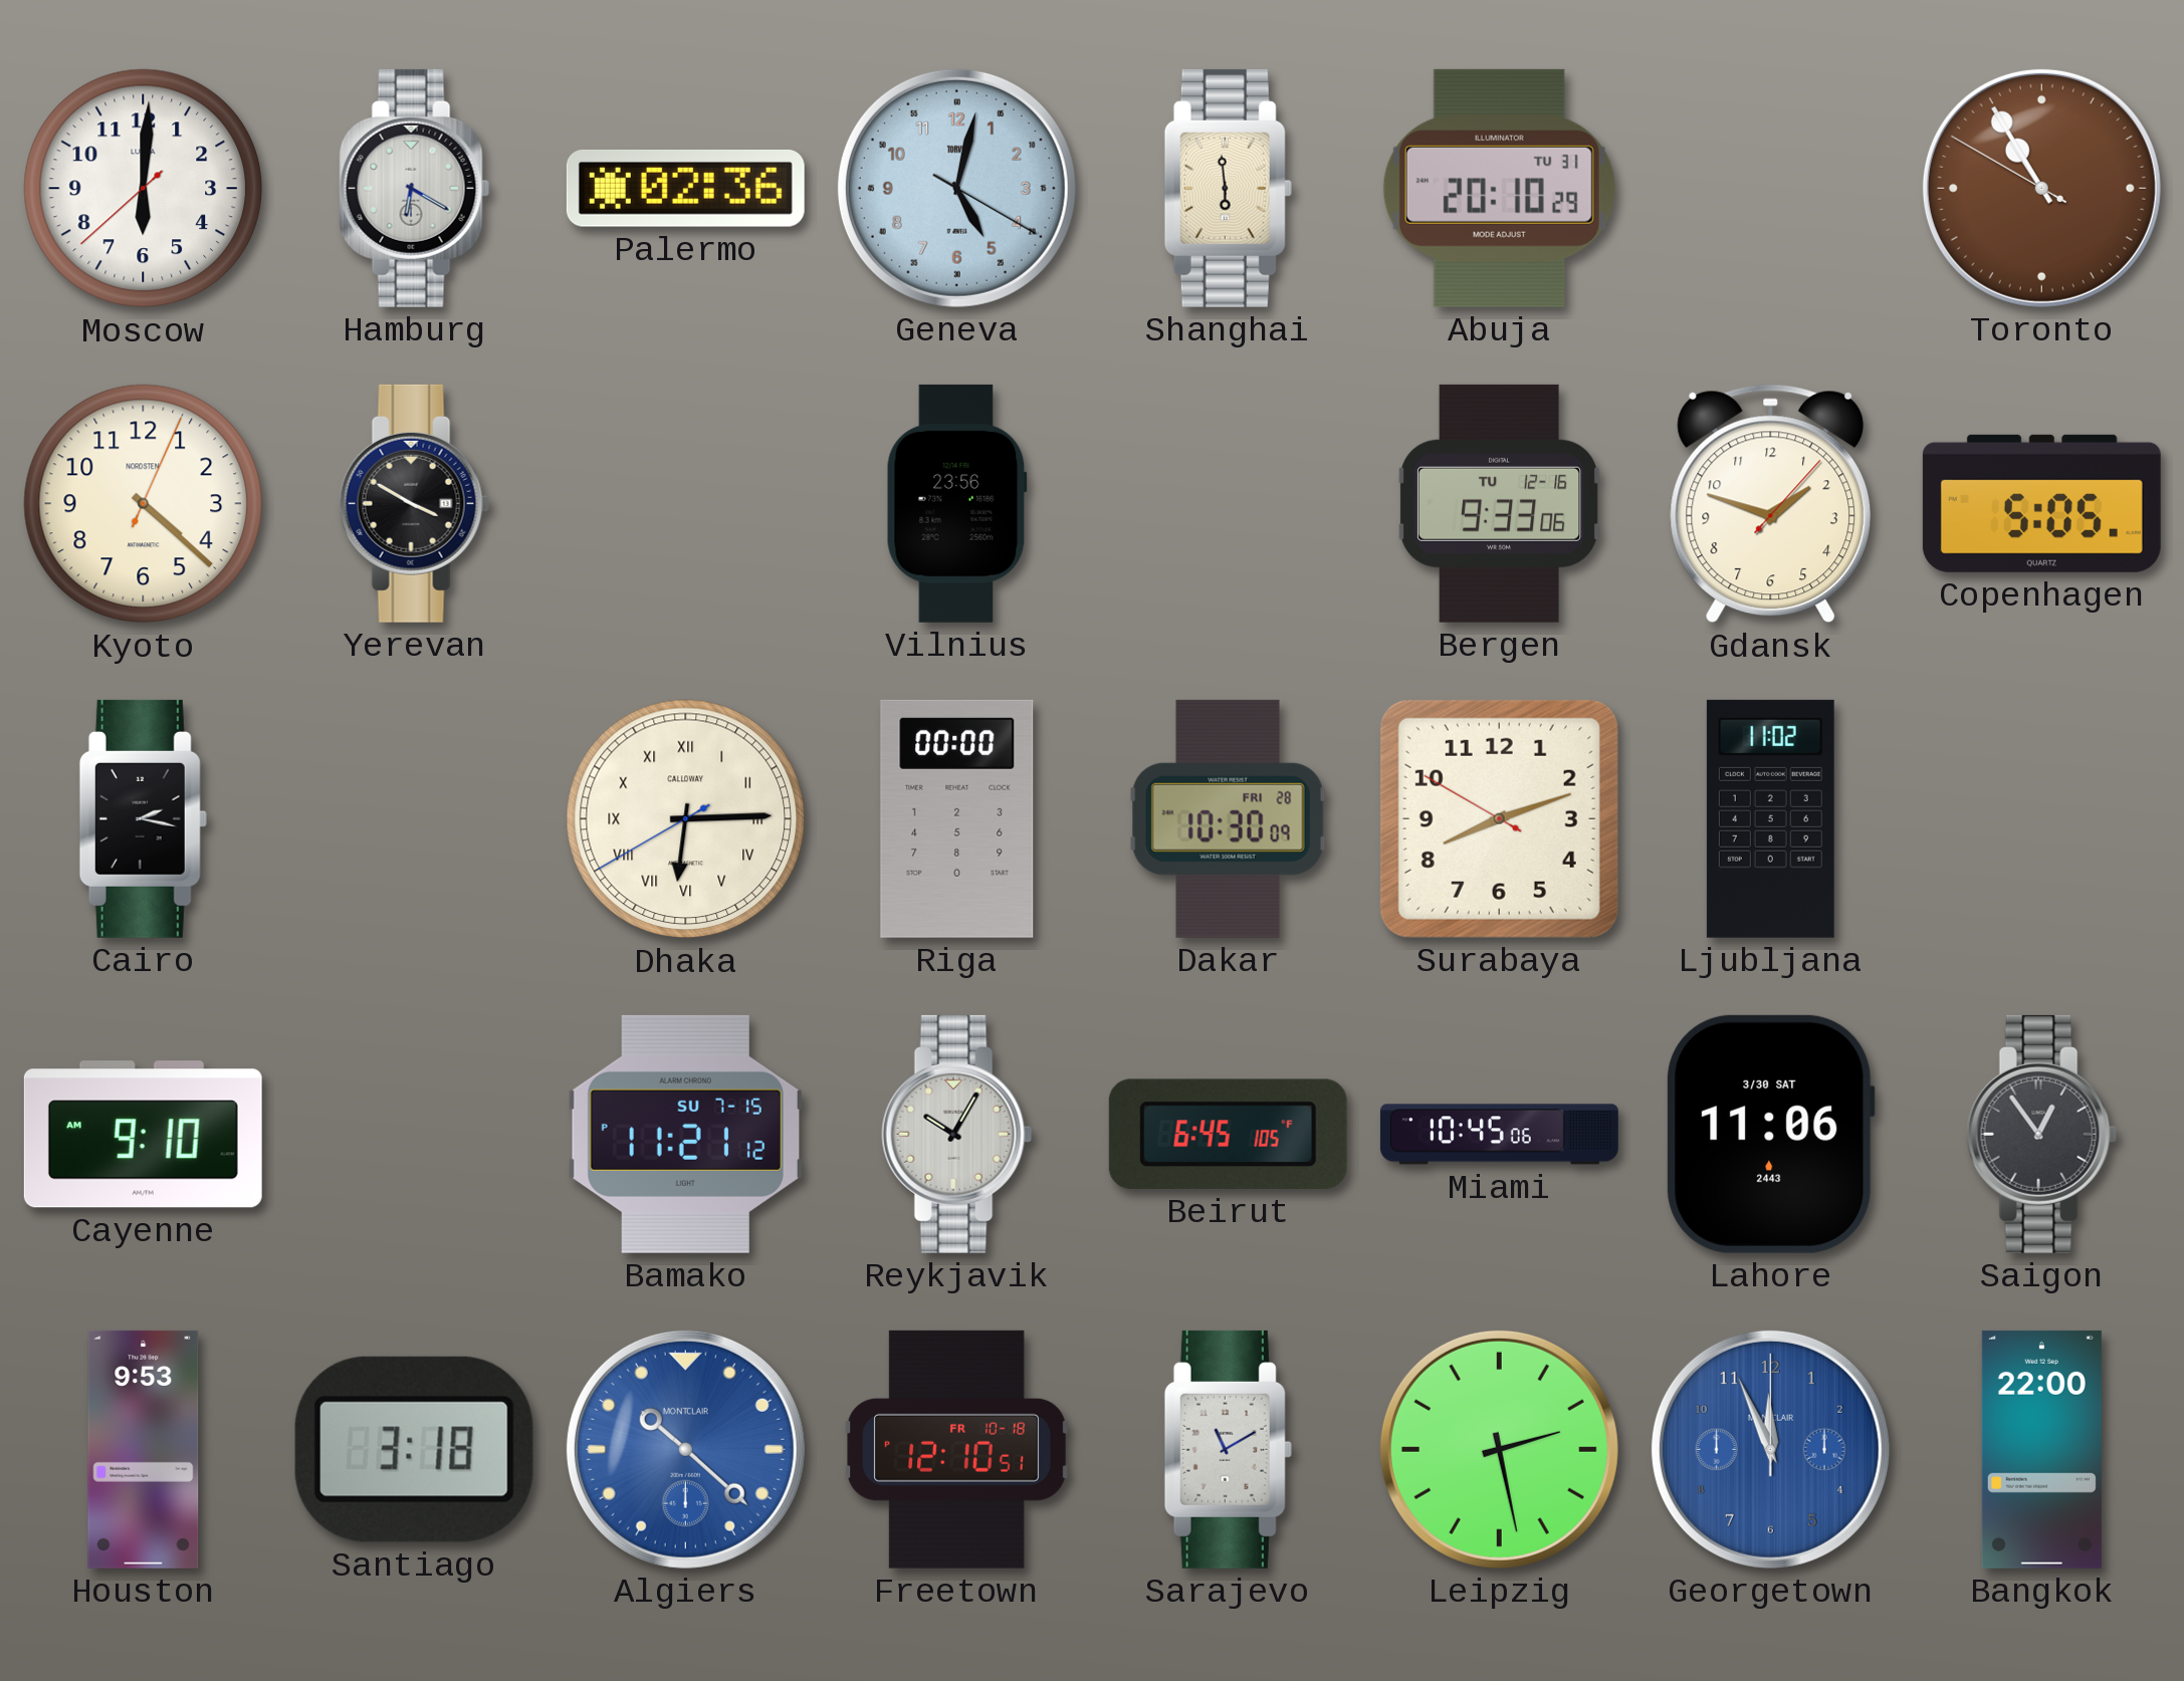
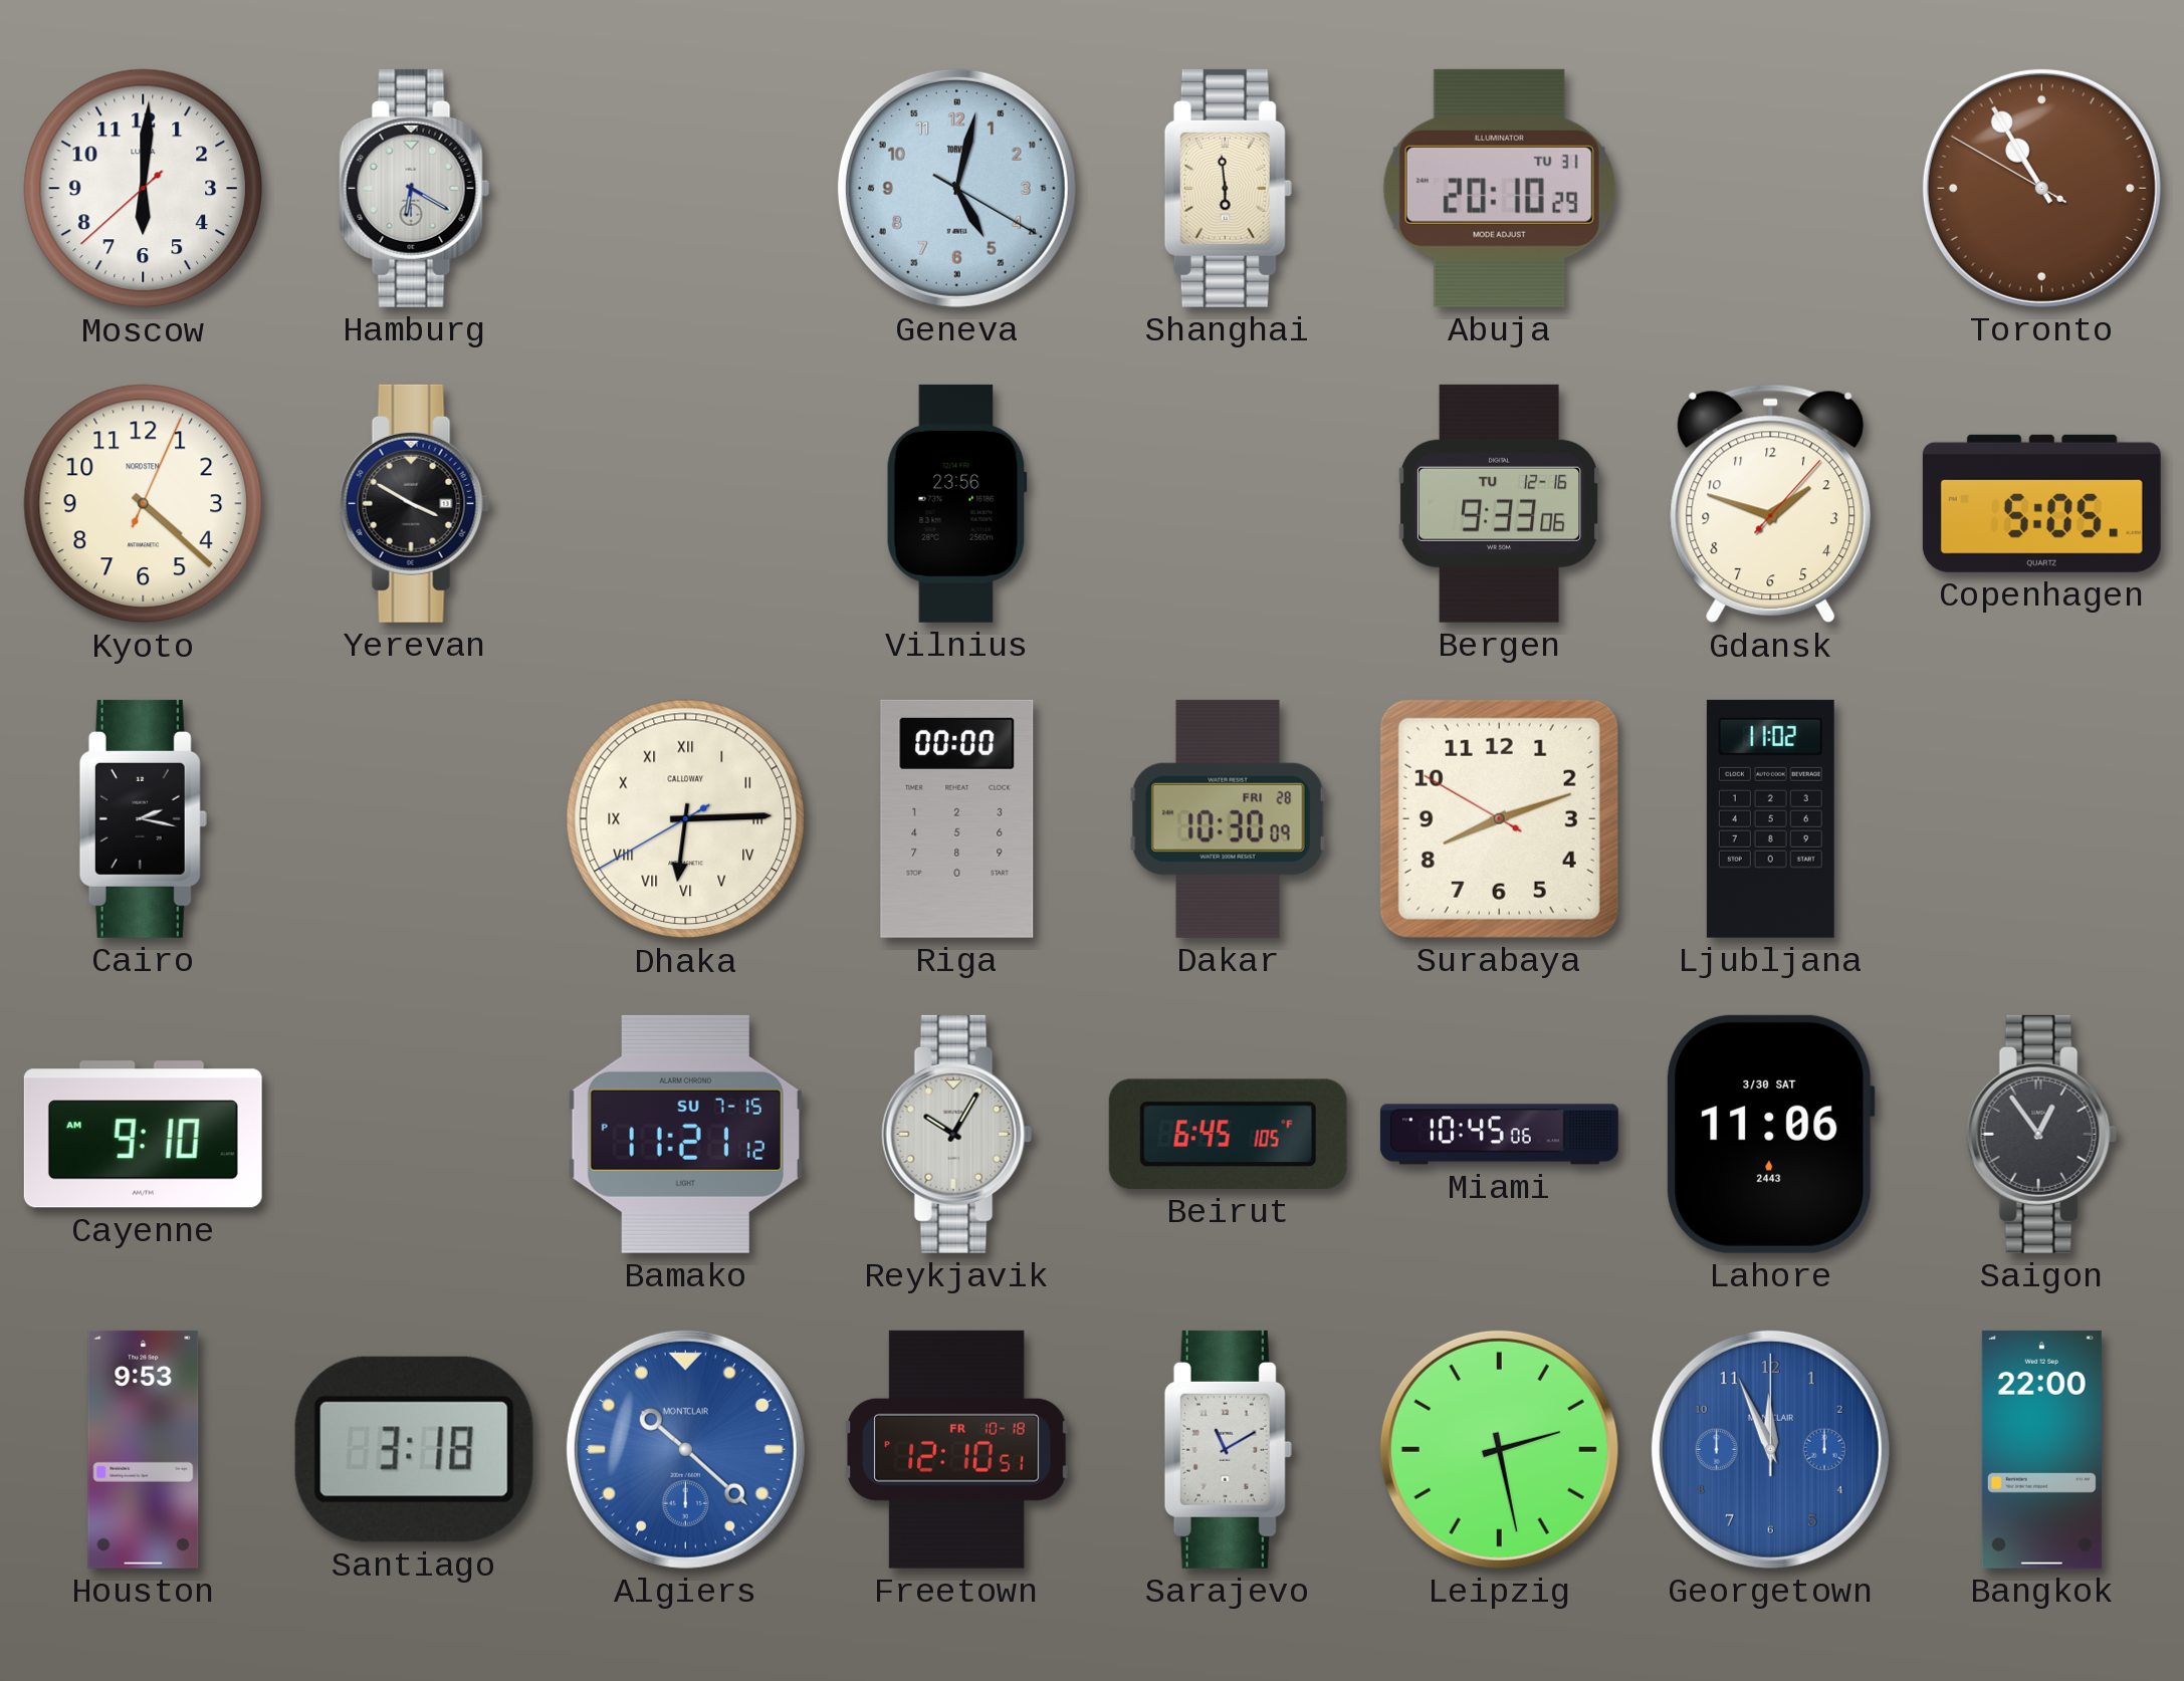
Palermo: 02:36 -> none
